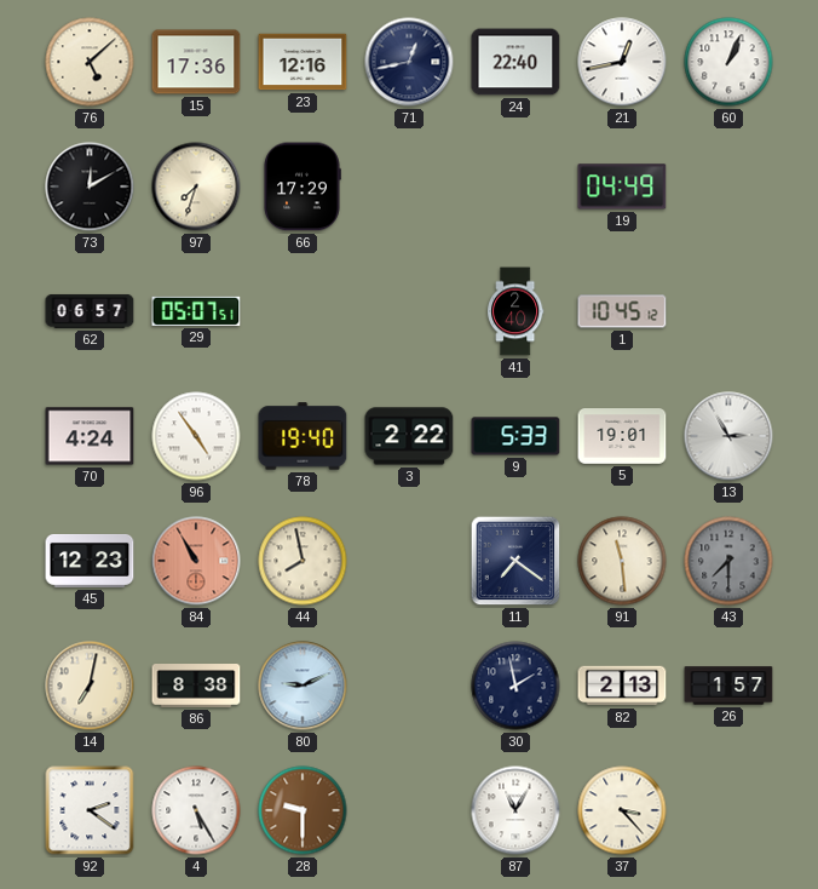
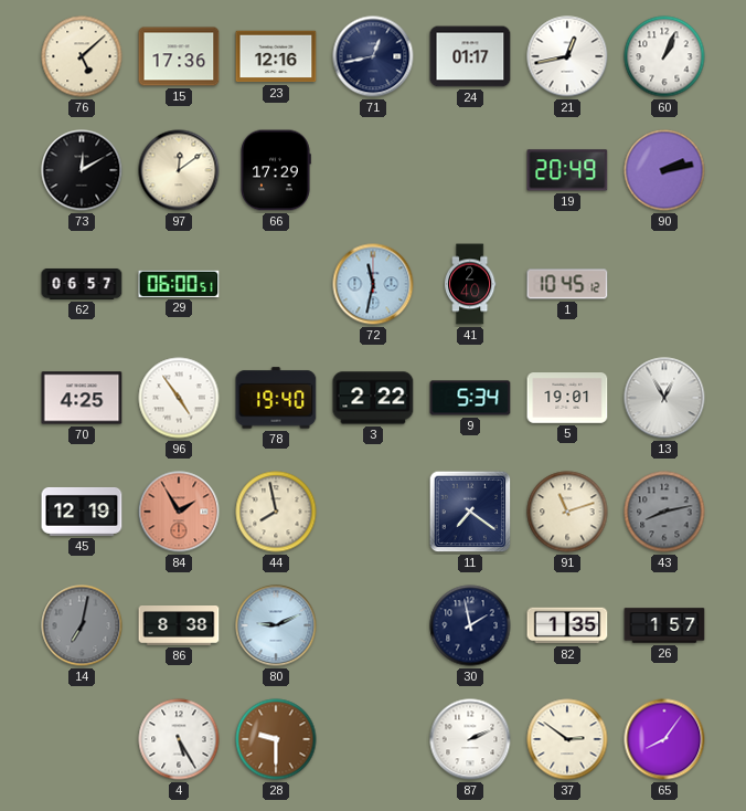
24: 22:40 -> 01:17
97: 7:33 -> 12:09
19: 04:49 -> 20:49
90: none -> 2:13
29: 05:07 -> 06:00
72: none -> 11:32
70: 4:24 -> 4:25
9: 5:33 -> 5:34
13: 2:55 -> 12:55
45: 12:23 -> 12:19
84: 10:55 -> 1:55
91: 11:29 -> 11:12
43: 7:30 -> 8:13
14 dial: cream -> grey
82: 2:13 -> 1:35
92: 2:21 -> none
87: 11:05 -> 2:11
37: 3:23 -> 2:51
65: none -> 8:06
